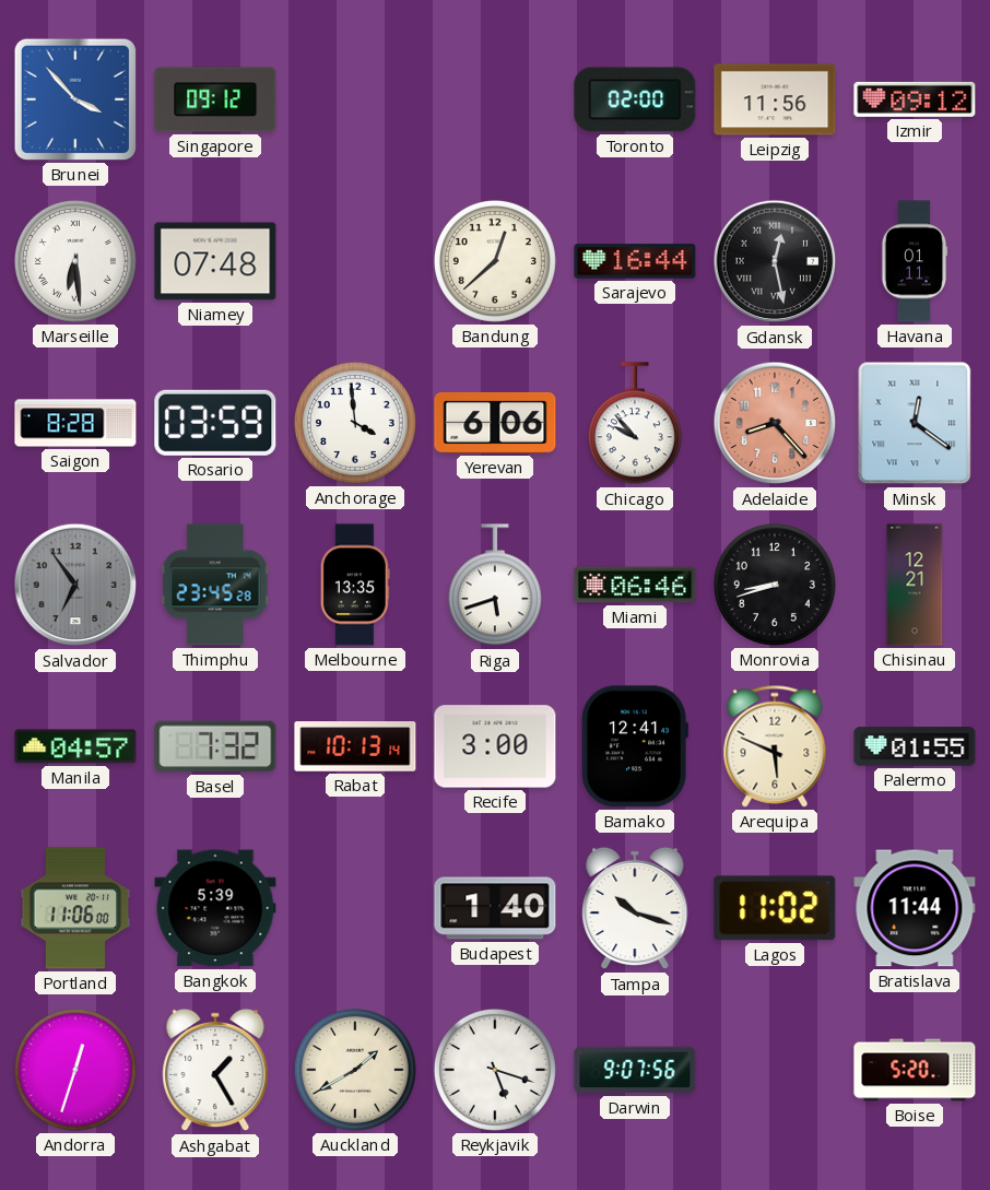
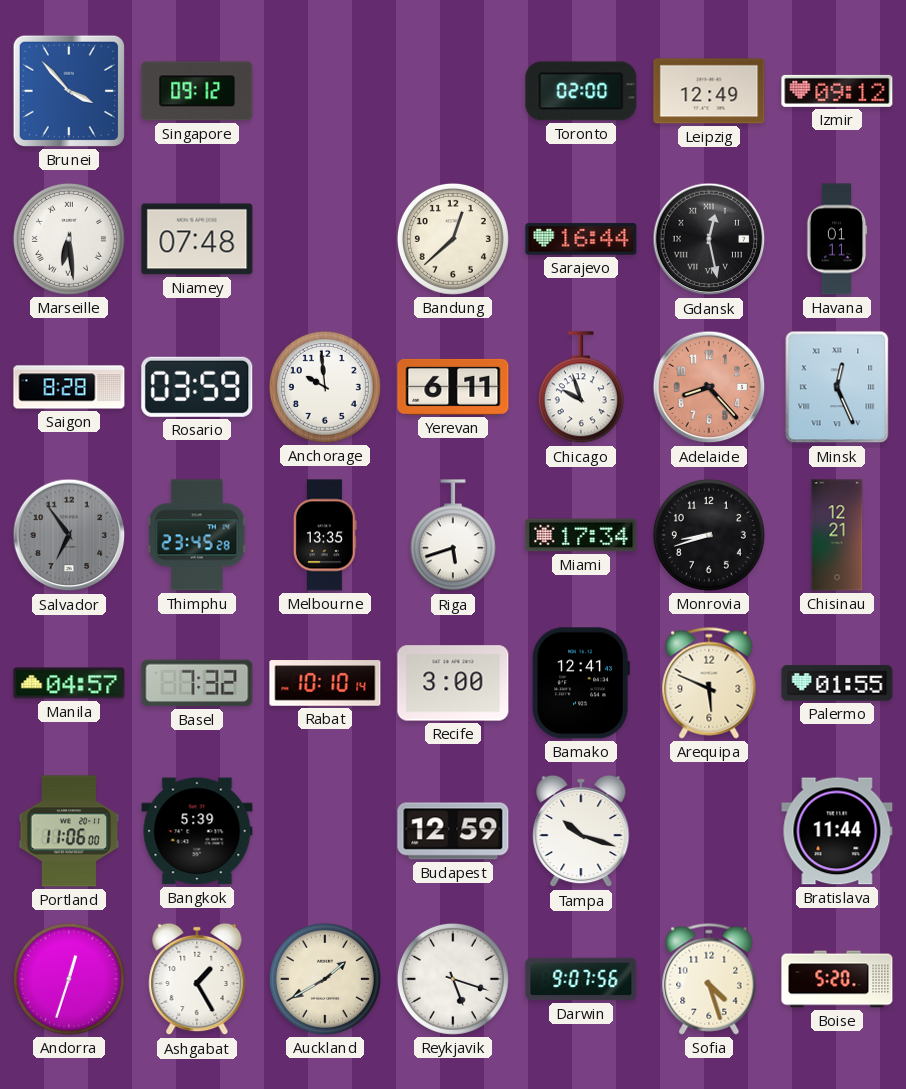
Leipzig: 11:56 -> 12:49
Anchorage: 3:59 -> 9:59
Yerevan: 6:06 -> 6:11
Chicago: 9:53 -> 9:57
Minsk: 12:21 -> 12:26
Miami: 06:46 -> 17:34
Rabat: 10:13 -> 10:10
Budapest: 1:40 -> 12:59
Lagos: 11:02 -> none
Sofia: none -> 4:27
